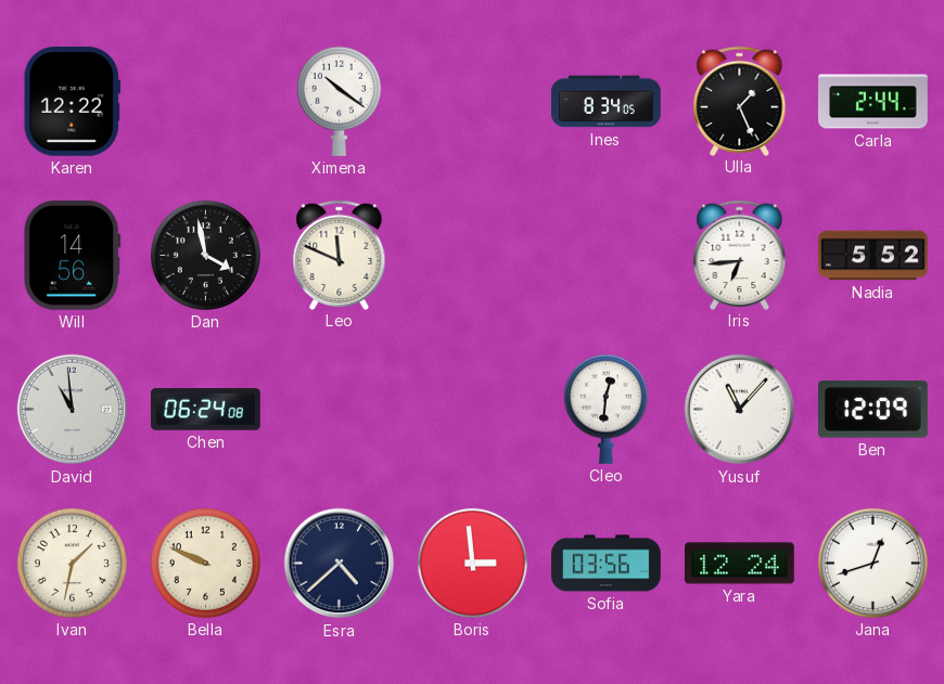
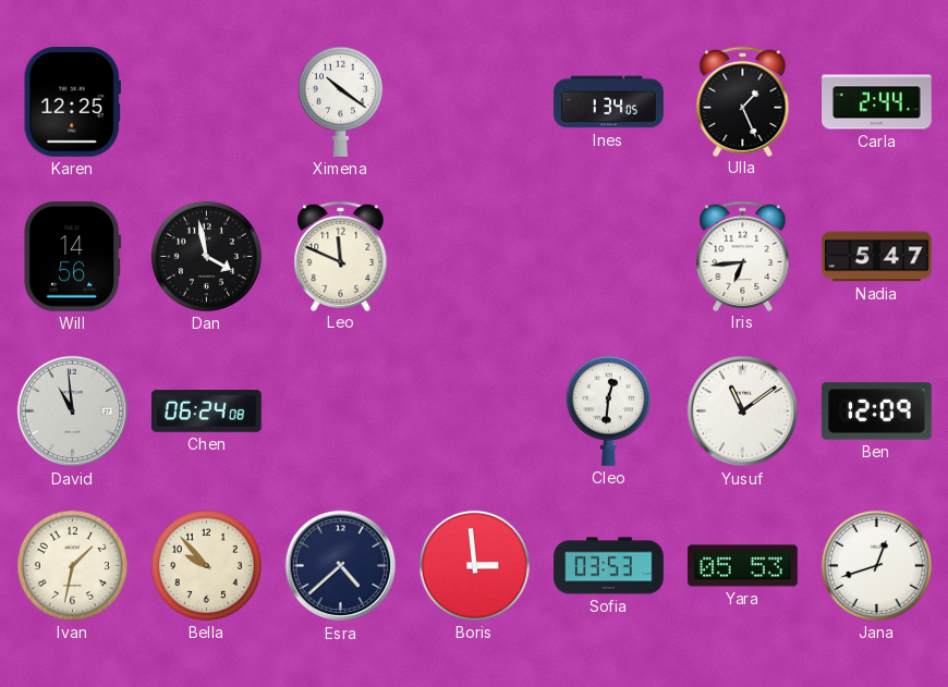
Karen: 12:22 -> 12:25
Ines: 8:34 -> 1:34
Nadia: 5:52 -> 5:47
Yusuf: 11:07 -> 11:09
Bella: 9:49 -> 9:53
Sofia: 03:56 -> 03:53
Yara: 12:24 -> 05:53
